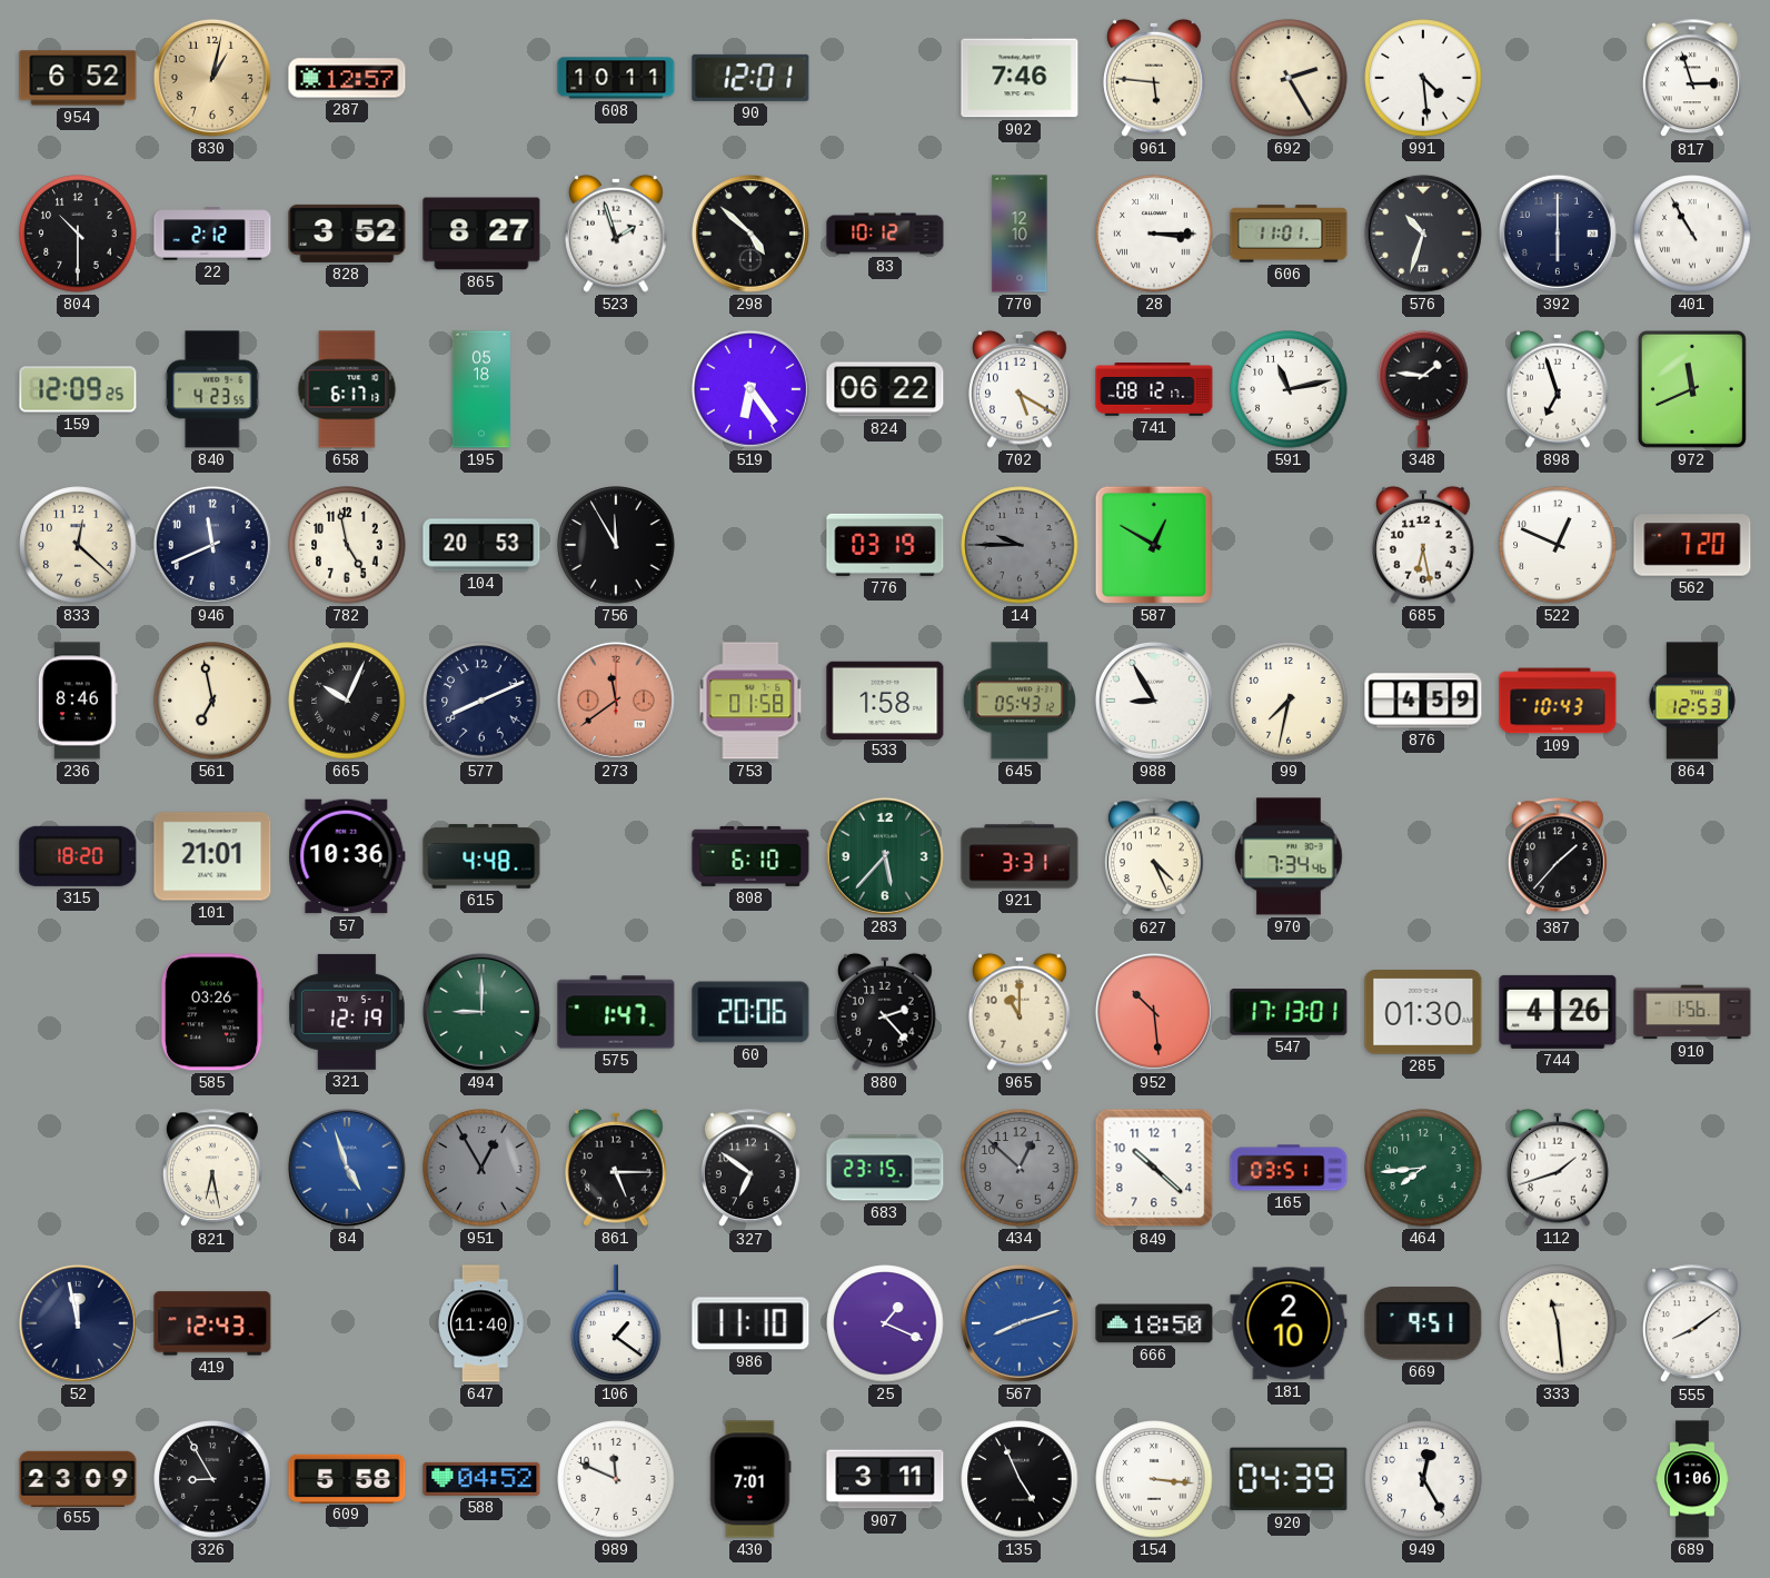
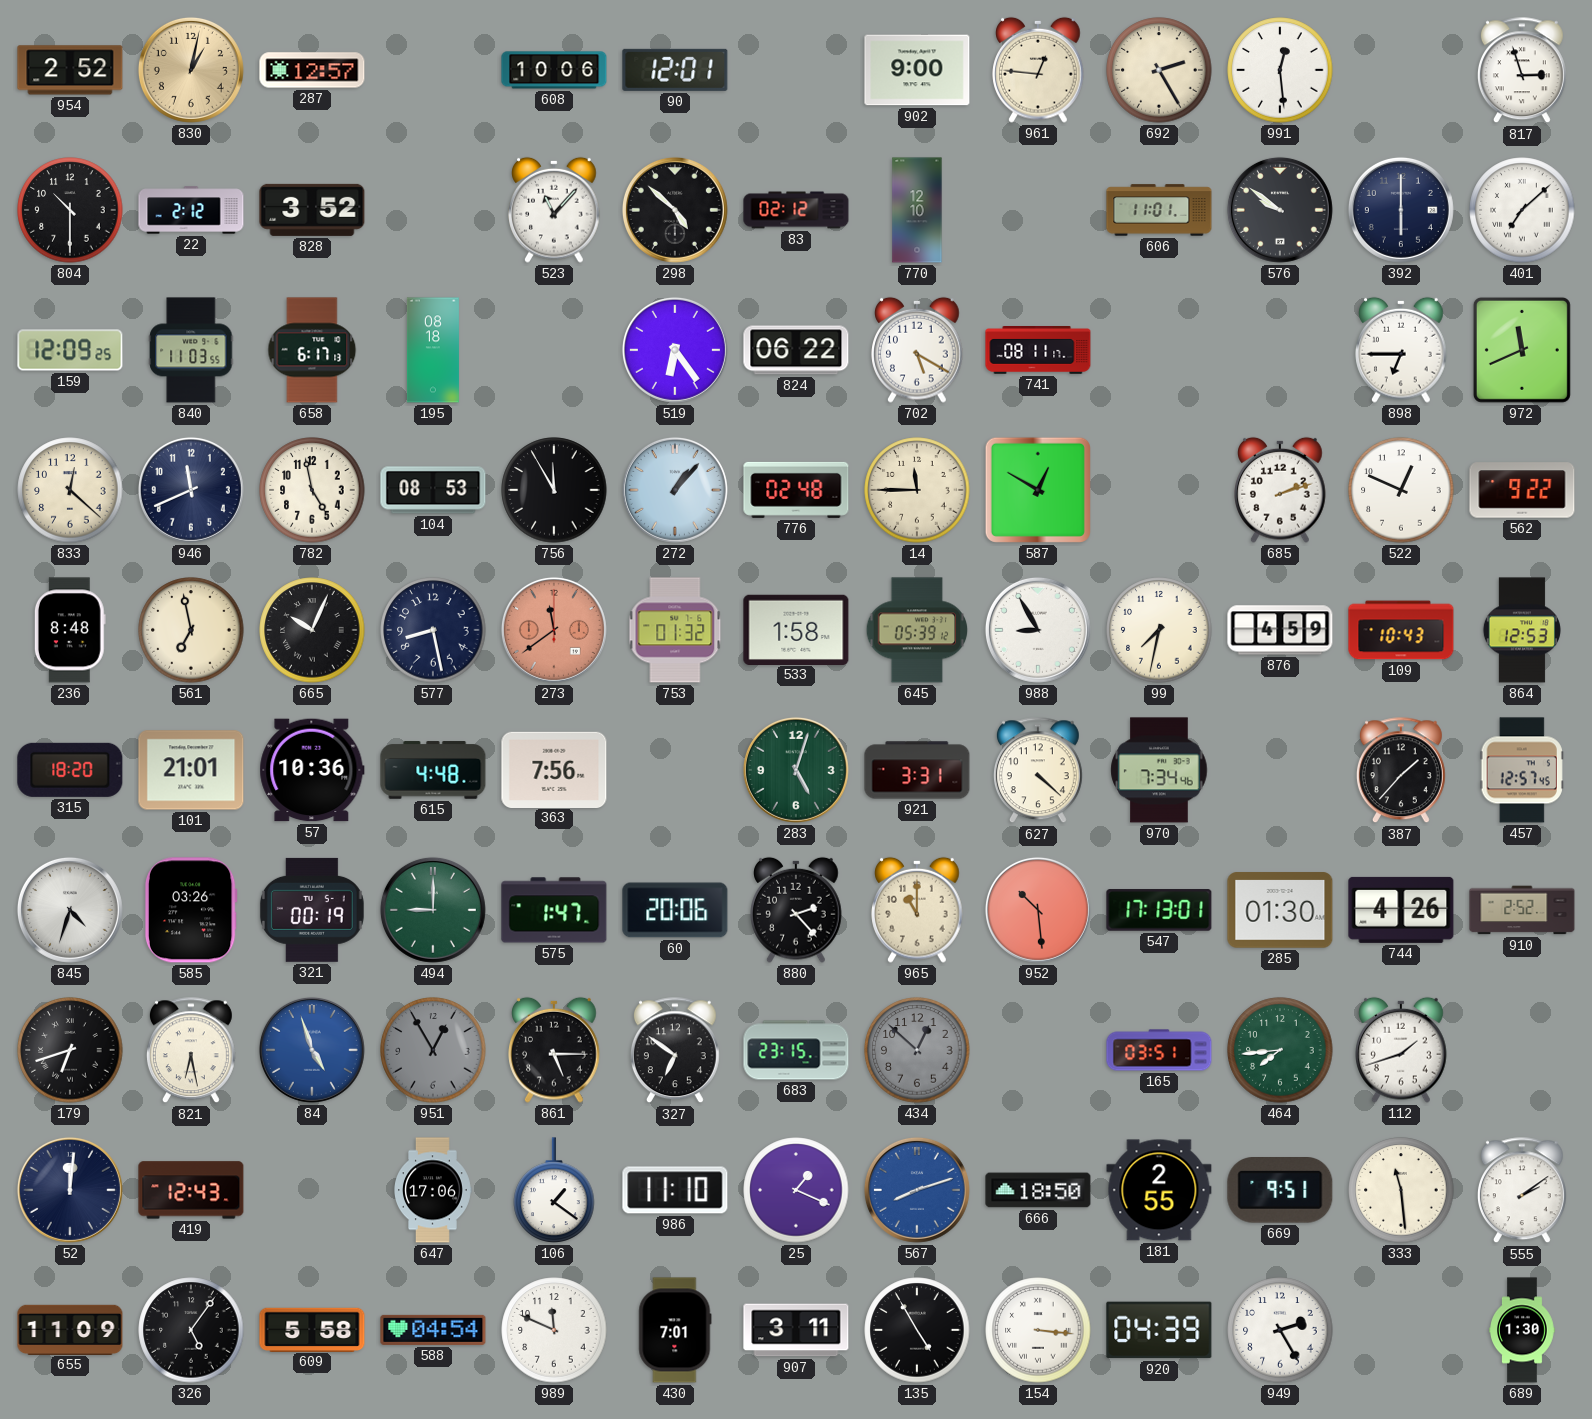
954: 6:52 -> 2:52
608: 10:11 -> 10:06
902: 7:46 -> 9:00
961: 5:46 -> 12:46
991: 4:29 -> 12:29
865: 8:27 -> none
523: 1:57 -> 11:07
83: 10:12 -> 02:12
28: 3:15 -> none
576: 10:33 -> 9:51
401: 10:55 -> 7:08
840: 4:23 -> 11:03
195: 05:18 -> 08:18
741: 08:12 -> 08:11
591: 11:13 -> none
348: 1:46 -> none
898: 6:57 -> 6:45
104: 20:53 -> 08:53
272: none -> 1:07
776: 03:19 -> 02:48
14: 9:45 -> 11:45
14 dial: grey -> cream
685: 6:28 -> 2:12
562: 7:20 -> 9:22
236: 8:46 -> 8:48
577: 8:11 -> 8:28
753: 01:58 -> 01:32
645: 05:43 -> 05:39
363: none -> 7:56
808: 6:10 -> none
283: 5:37 -> 5:03
627: 4:26 -> 4:22
457: none -> 12:57
845: none -> 4:33
321: 12:19 -> 00:19
910: 1:56 -> 2:52
179: none -> 6:42
849: 10:22 -> none
52: 11:58 -> 12:01
647: 11:40 -> 17:06
181: 2:10 -> 2:55
555: 8:09 -> 2:09
655: 23:09 -> 11:09
326: 8:55 -> 5:06
588: 04:52 -> 04:54
135: 4:56 -> 4:55
949: 12:25 -> 2:25
689: 1:06 -> 1:30
